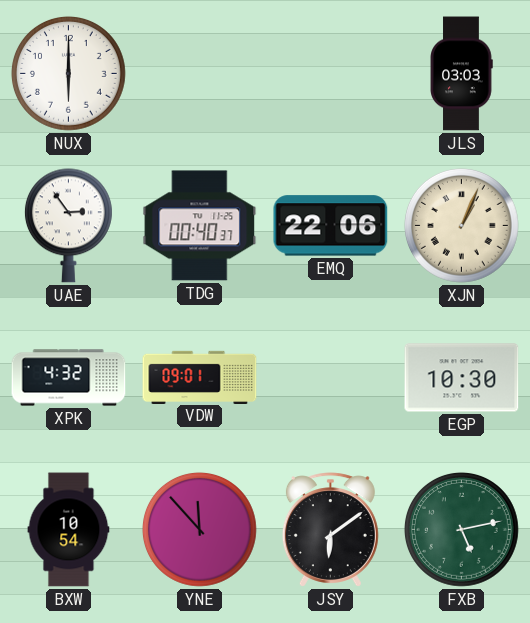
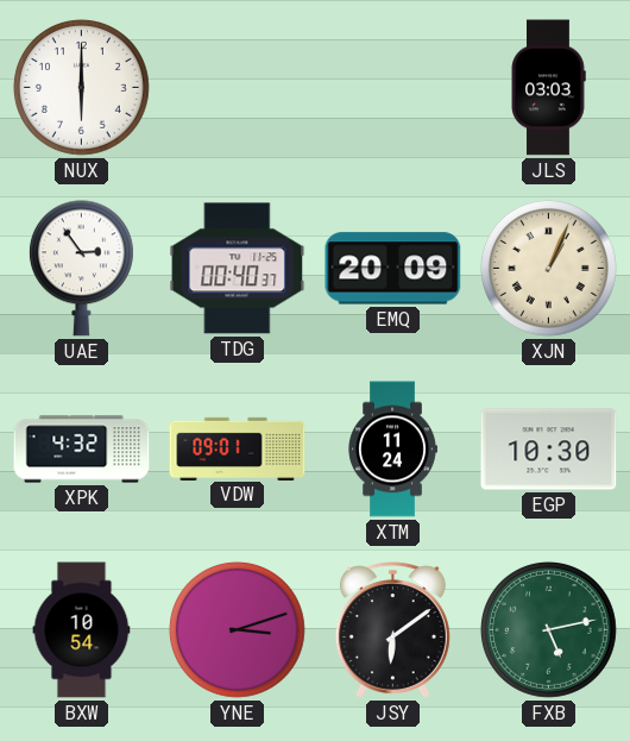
EMQ: 22:06 -> 20:09
XTM: none -> 11:24
YNE: 11:53 -> 3:12
